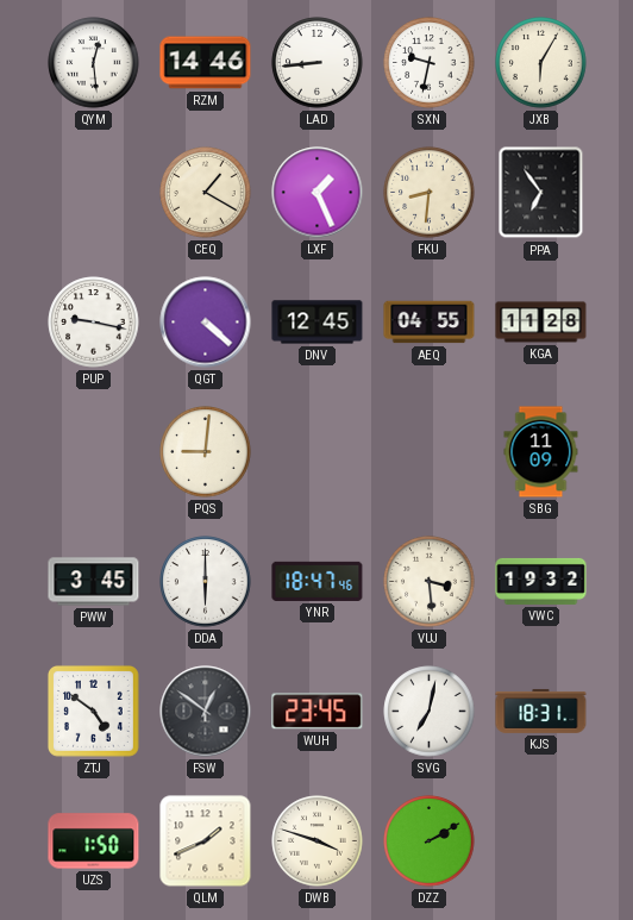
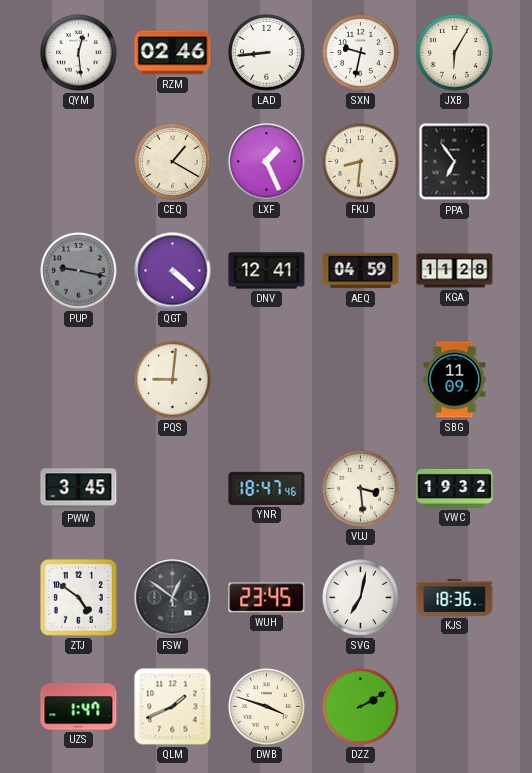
RZM: 14:46 -> 02:46
PUP dial: white -> grey
DNV: 12:45 -> 12:41
AEQ: 04:55 -> 04:59
DDA: 6:00 -> none
KJS: 18:31 -> 18:36
UZS: 1:50 -> 1:47
